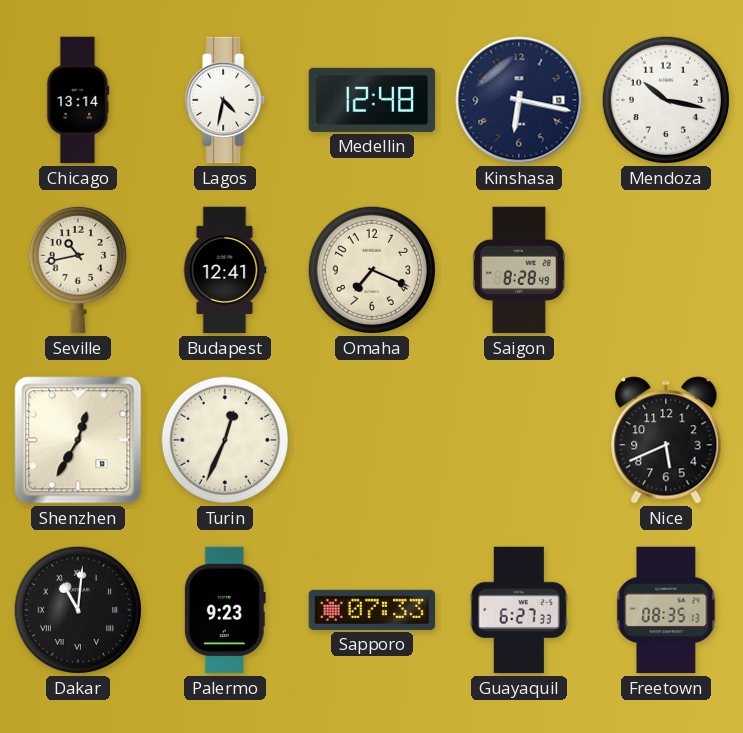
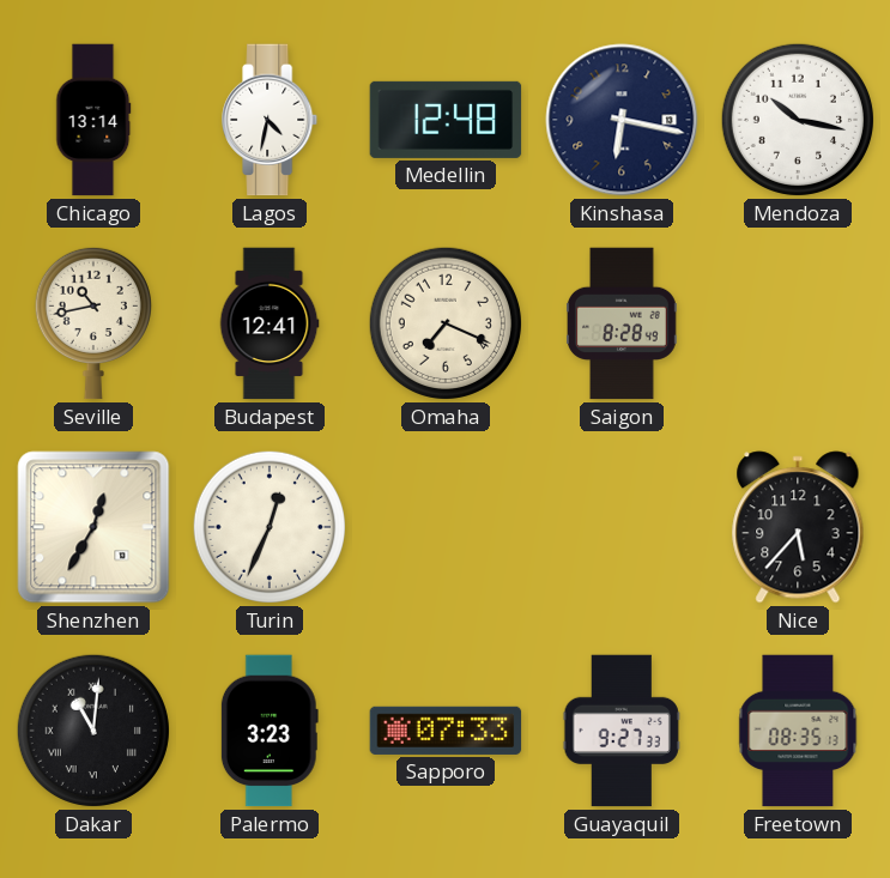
Nice: 5:41 -> 5:37
Palermo: 9:23 -> 3:23
Guayaquil: 6:27 -> 9:27
